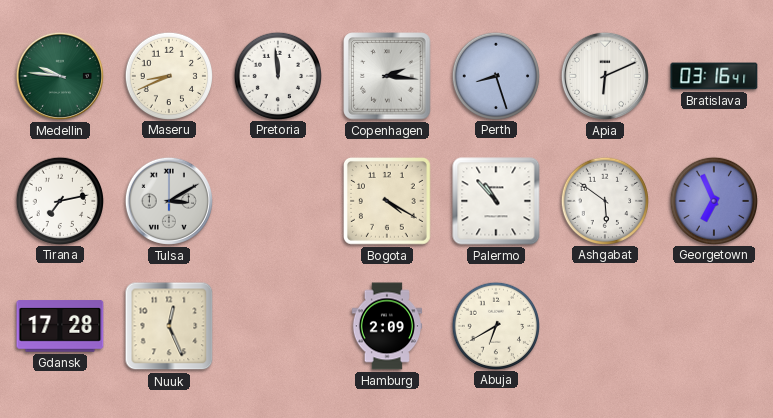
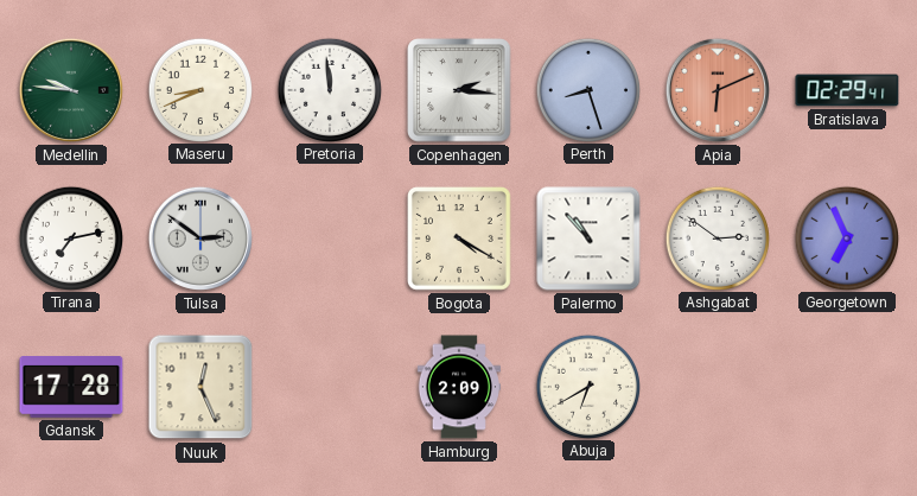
Apia dial: white -> salmon
Bratislava: 03:16 -> 02:29
Tulsa: 3:10 -> 2:51
Ashgabat: 5:51 -> 2:51
